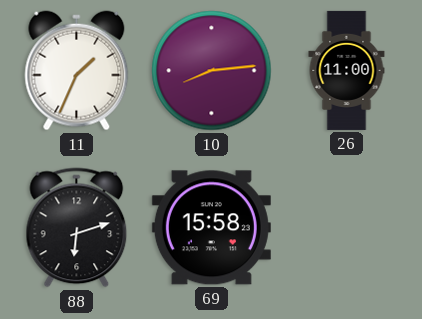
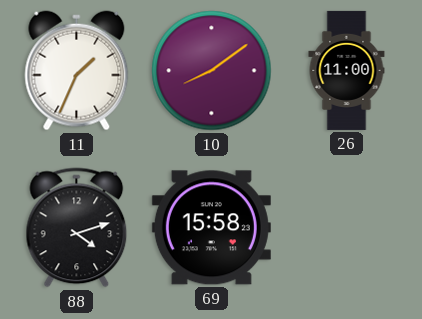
10: 8:14 -> 8:09
88: 6:12 -> 4:12
